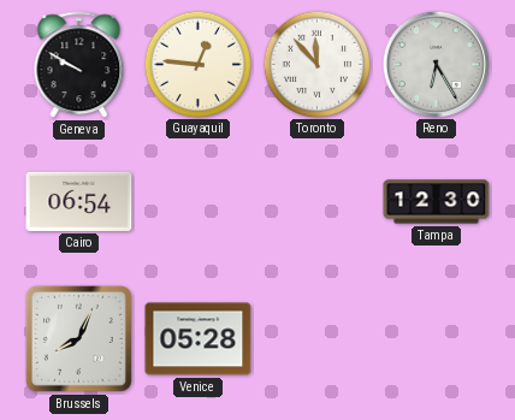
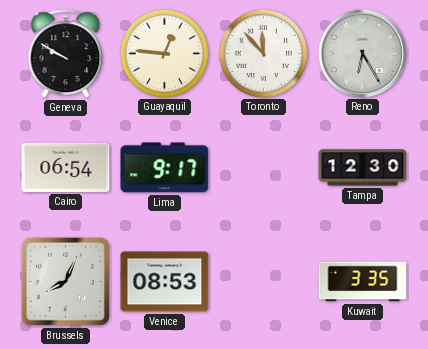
Lima: none -> 9:17
Venice: 05:28 -> 08:53
Kuwait: none -> 3:35
